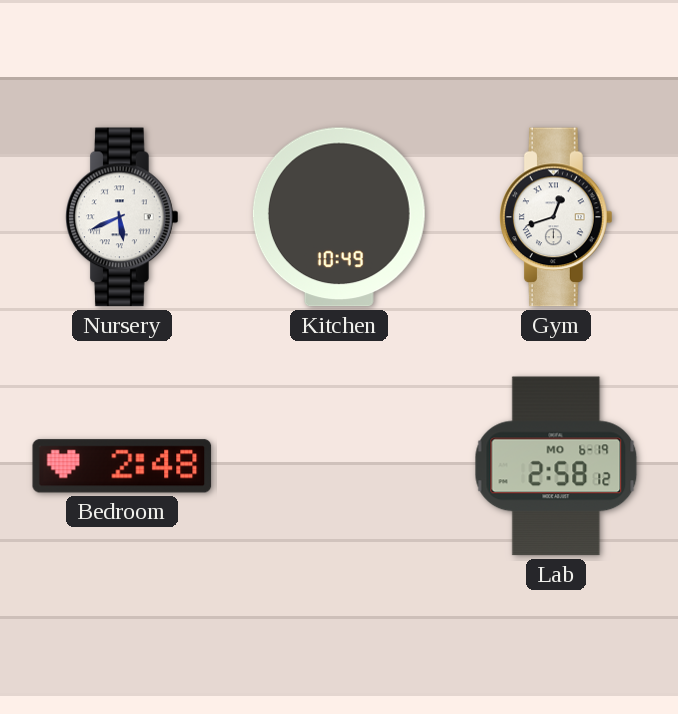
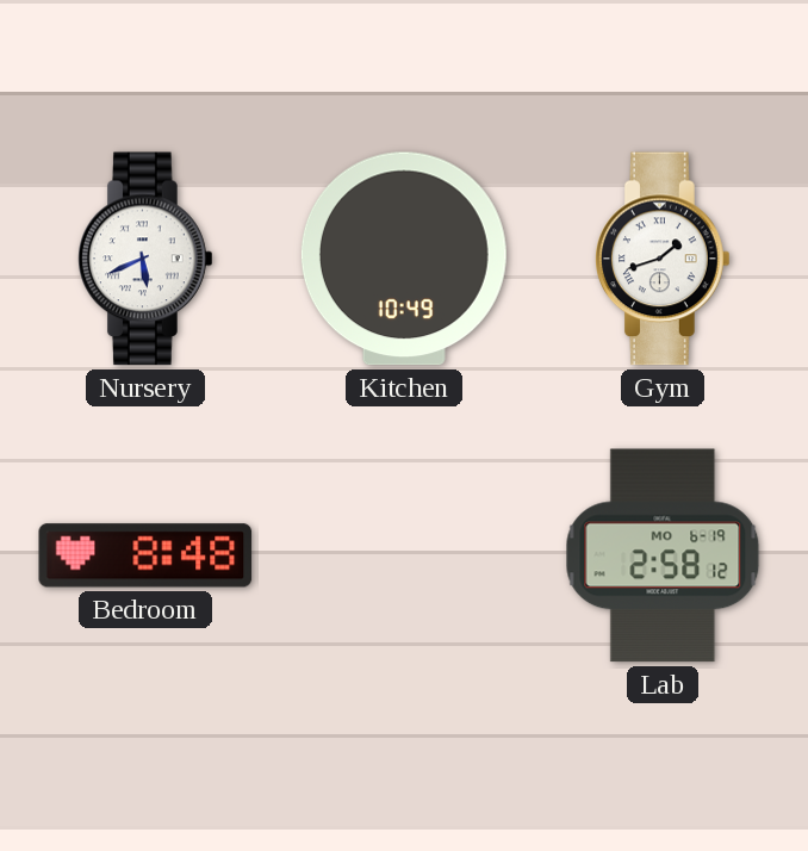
Gym: 12:42 -> 1:42
Bedroom: 2:48 -> 8:48
